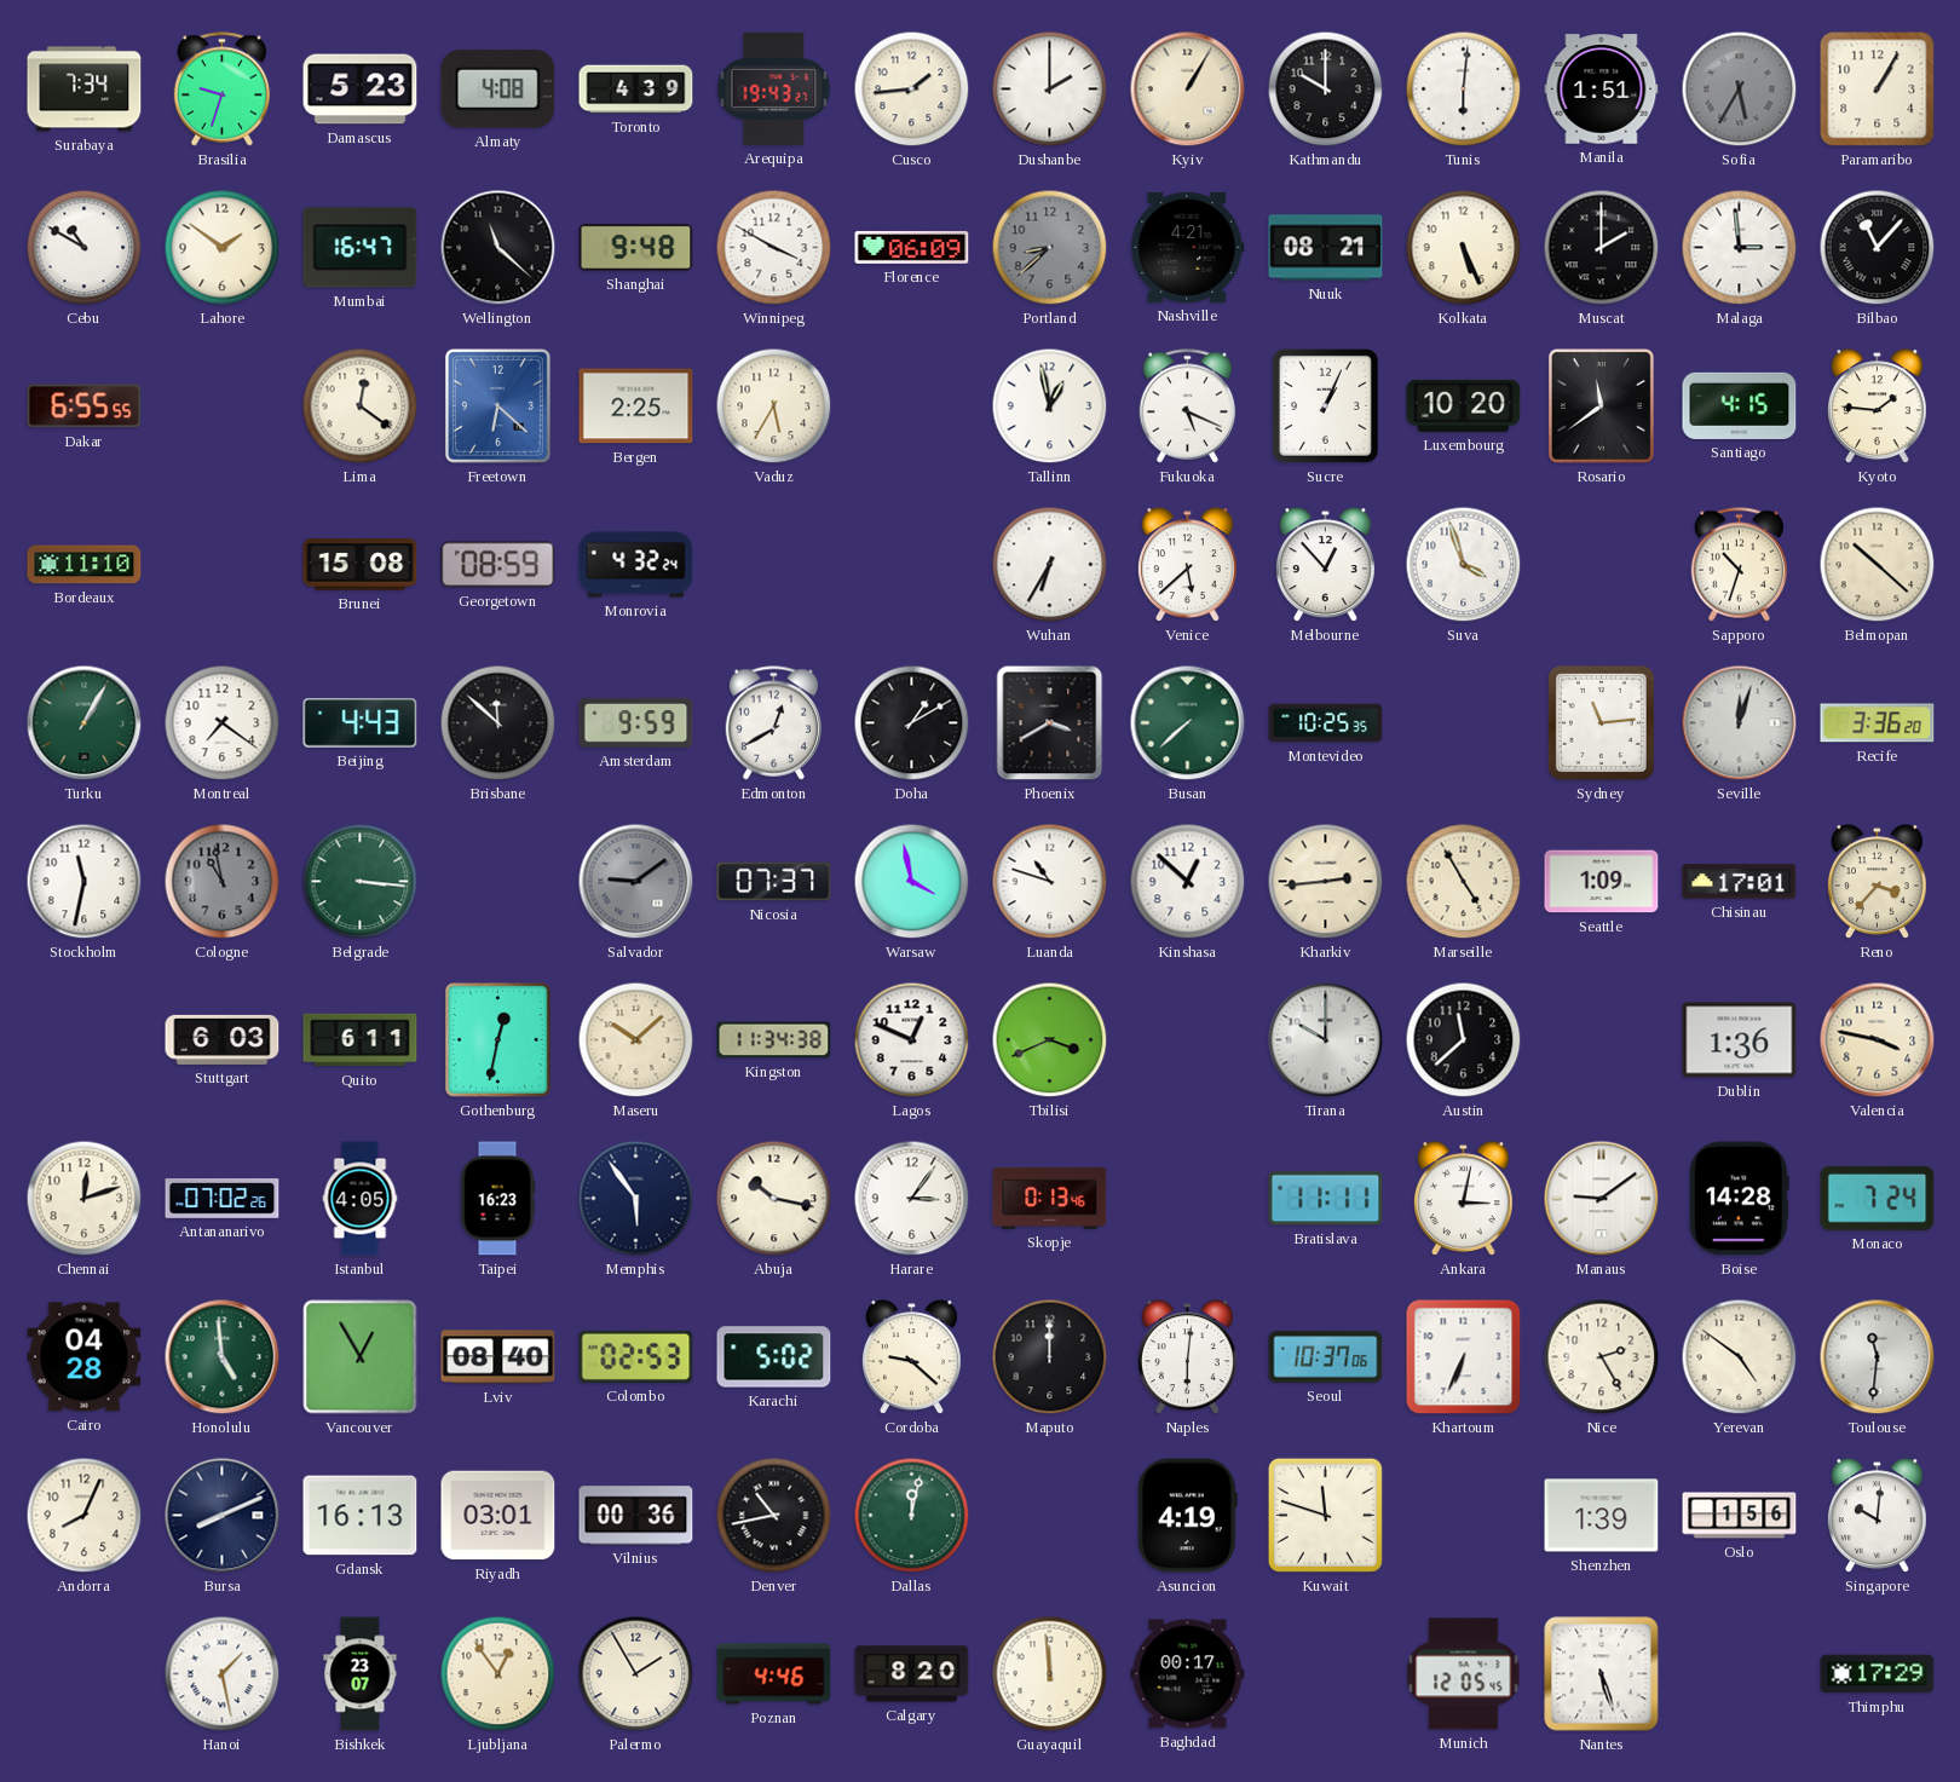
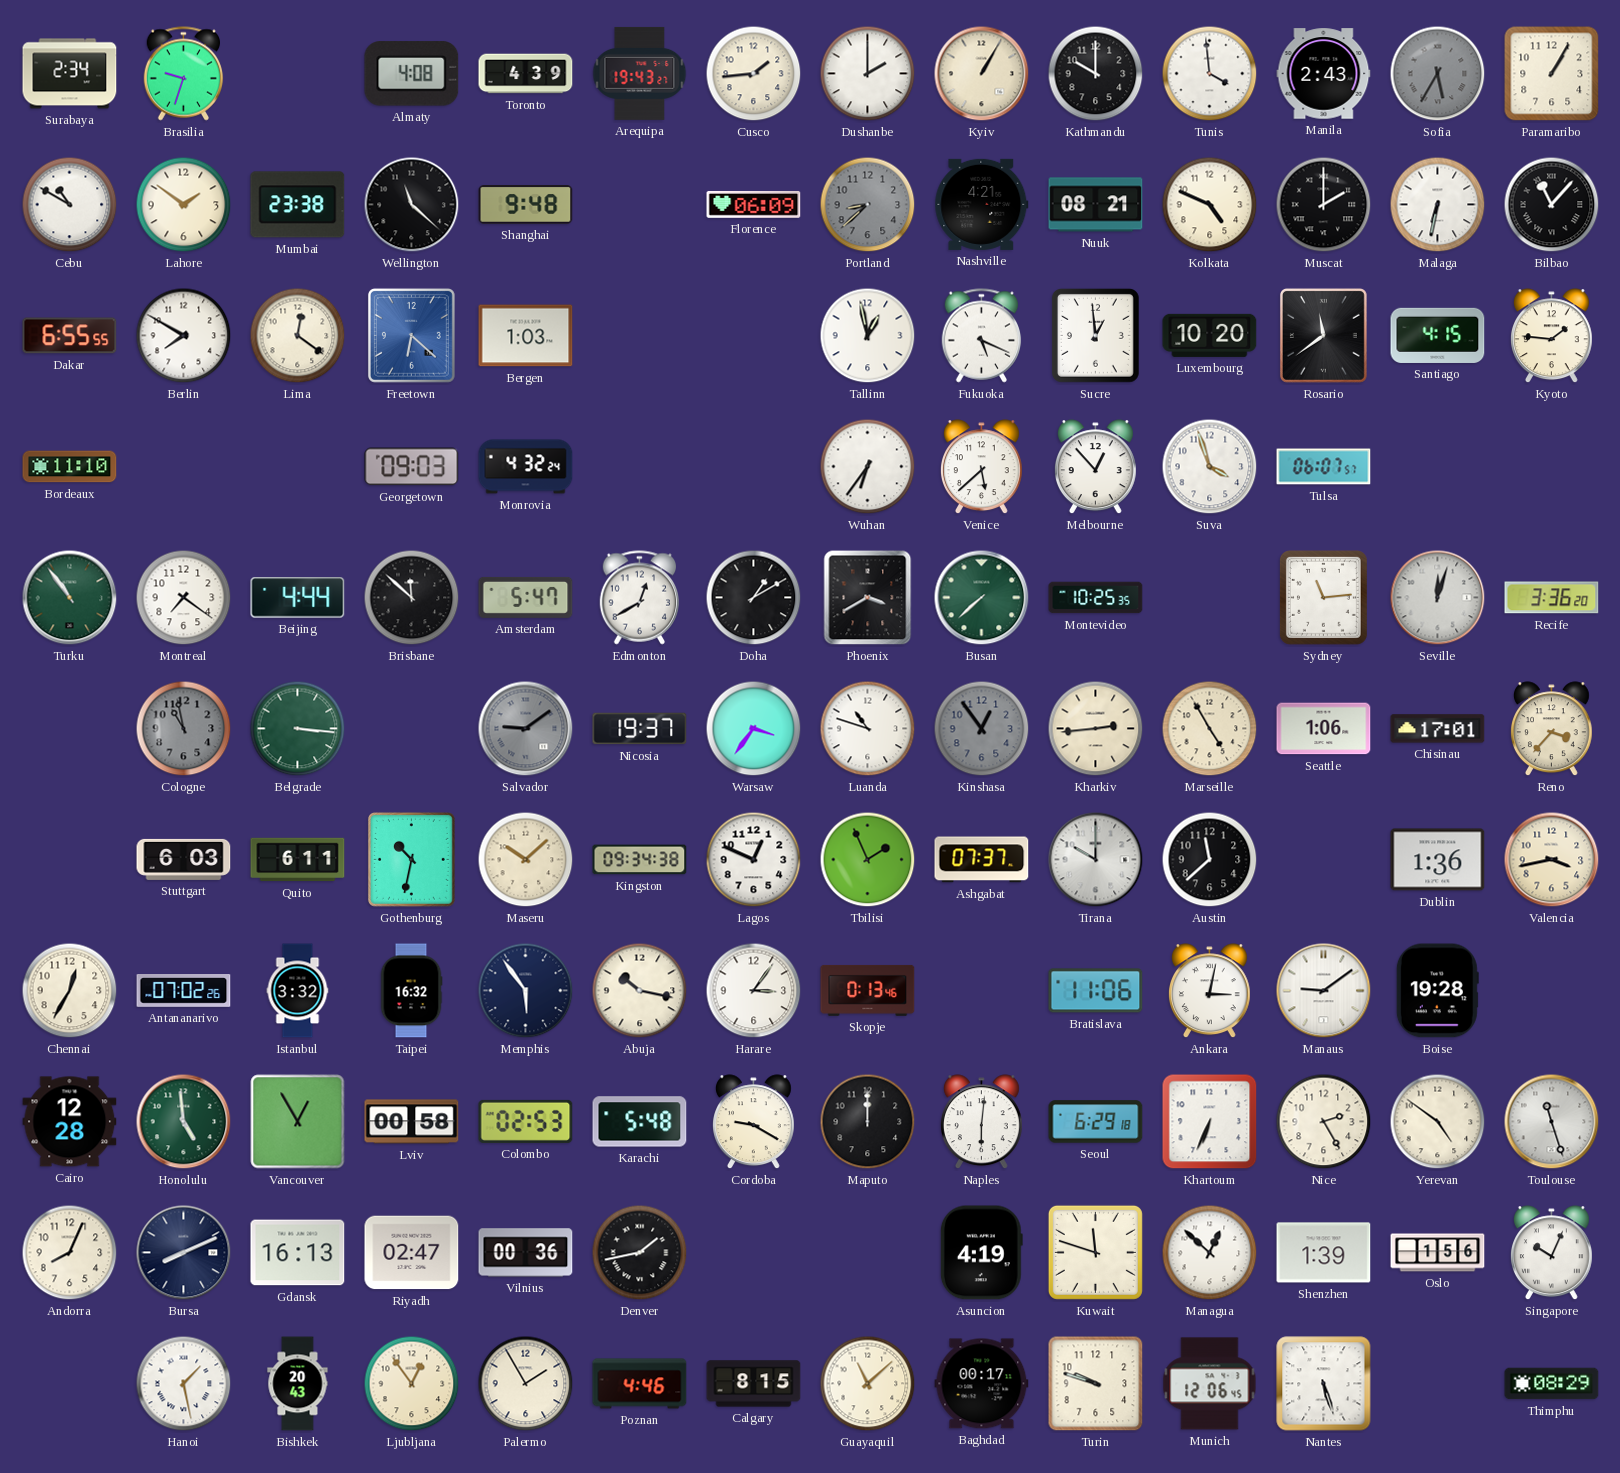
Surabaya: 7:34 -> 2:34
Damascus: 5:23 -> none
Tunis: 6:01 -> 3:59
Manila: 1:51 -> 2:43
Mumbai: 16:47 -> 23:38
Winnipeg: 3:50 -> none
Kolkata: 5:26 -> 4:49
Malaga: 2:59 -> 6:32
Berlin: none -> 7:50
Bergen: 2:25 -> 1:03
Vaduz: 5:35 -> none
Sucre: 1:04 -> 12:59
Brunei: 15:08 -> none
Georgetown: 08:59 -> 09:03
Wuhan: 6:35 -> 6:36
Tulsa: none -> 06:07
Sapporo: 10:33 -> none
Belmopan: 10:22 -> none
Turku: 1:05 -> 10:54
Beijing: 4:43 -> 4:44
Amsterdam: 9:59 -> 5:47
Stockholm: 11:32 -> none
Nicosia: 07:37 -> 19:37
Warsaw: 3:58 -> 3:36
Kinshasa: 12:52 -> 12:54
Kinshasa dial: white -> grey
Seattle: 1:09 -> 1:06
Gothenburg: 12:32 -> 10:32
Kingston: 11:34 -> 09:34
Tbilisi: 3:41 -> 1:56
Ashgabat: none -> 07:37
Valencia: 3:47 -> 3:43
Chennai: 12:12 -> 12:35
Istanbul: 4:05 -> 3:32
Taipei: 16:23 -> 16:32
Bratislava: 11:11 -> 11:06
Boise: 14:28 -> 19:28
Monaco: 7:24 -> none
Cairo: 04:28 -> 12:28
Lviv: 08:40 -> 00:58
Karachi: 5:02 -> 5:48
Cordoba: 9:22 -> 9:20
Seoul: 10:37 -> 6:29
Toulouse: 11:31 -> 11:27
Riyadh: 03:01 -> 02:47
Denver: 10:43 -> 1:43
Dallas: 12:02 -> none
Managua: none -> 12:52
Singapore: 10:01 -> 10:04
Bishkek: 23:07 -> 20:43
Calgary: 8:20 -> 8:15
Guayaquil: 11:59 -> 11:08
Turin: none -> 9:48
Munich: 12:05 -> 12:06
Thimphu: 17:29 -> 08:29
